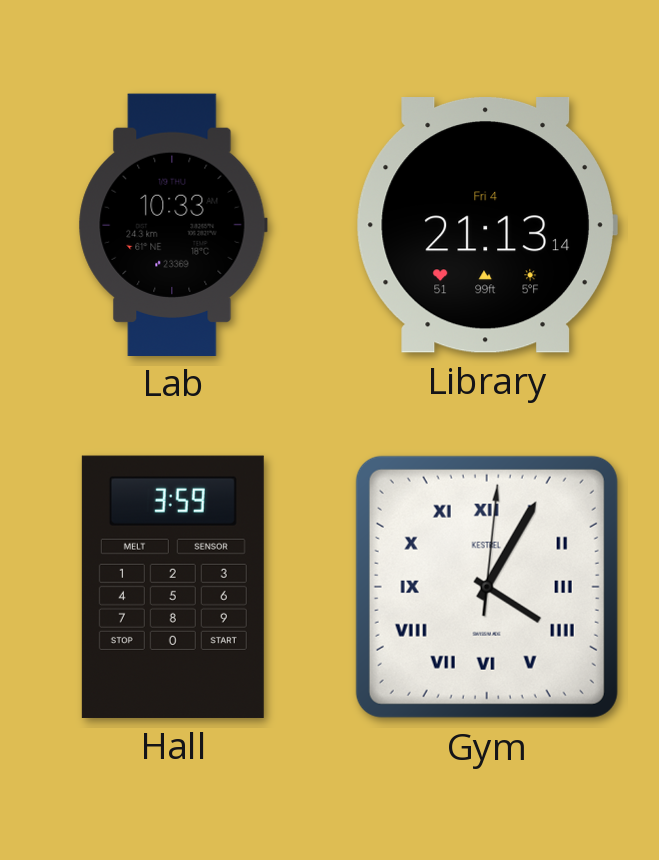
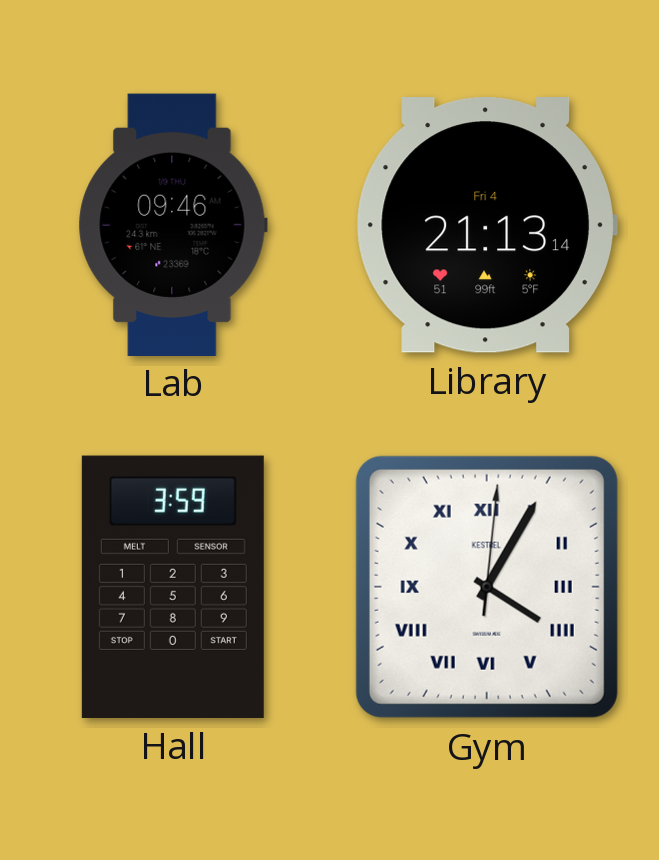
Lab: 10:33 -> 09:46
